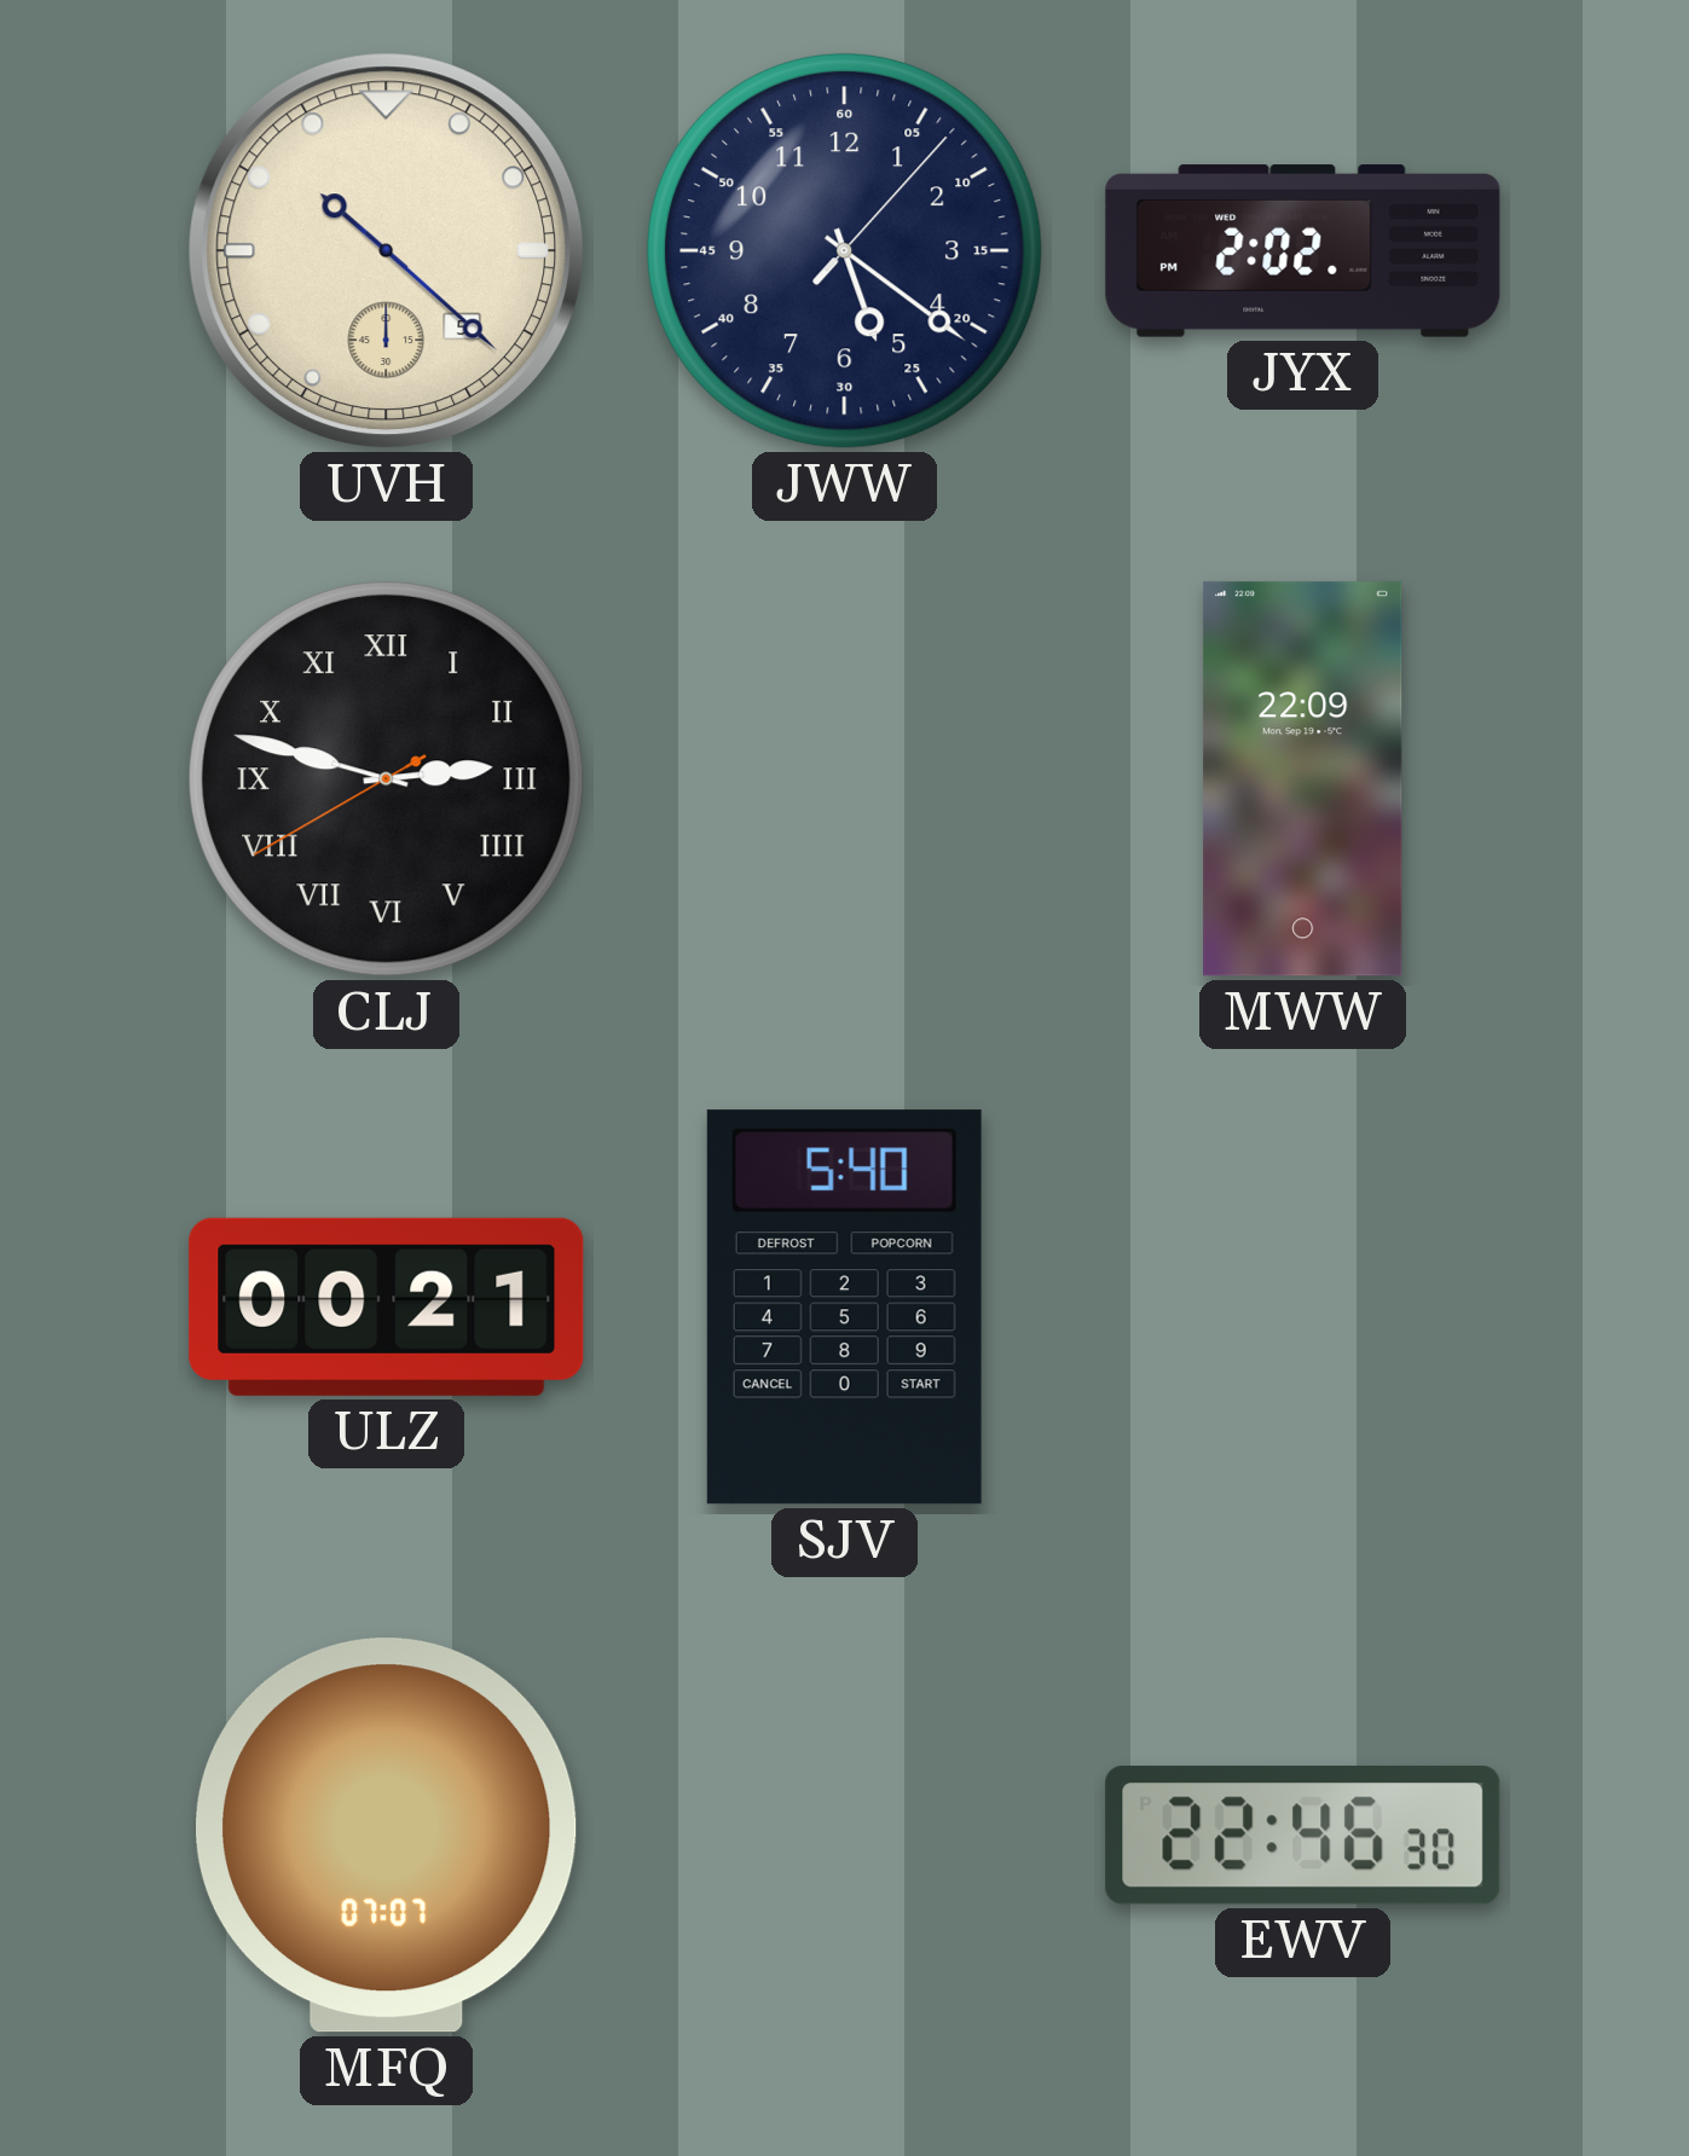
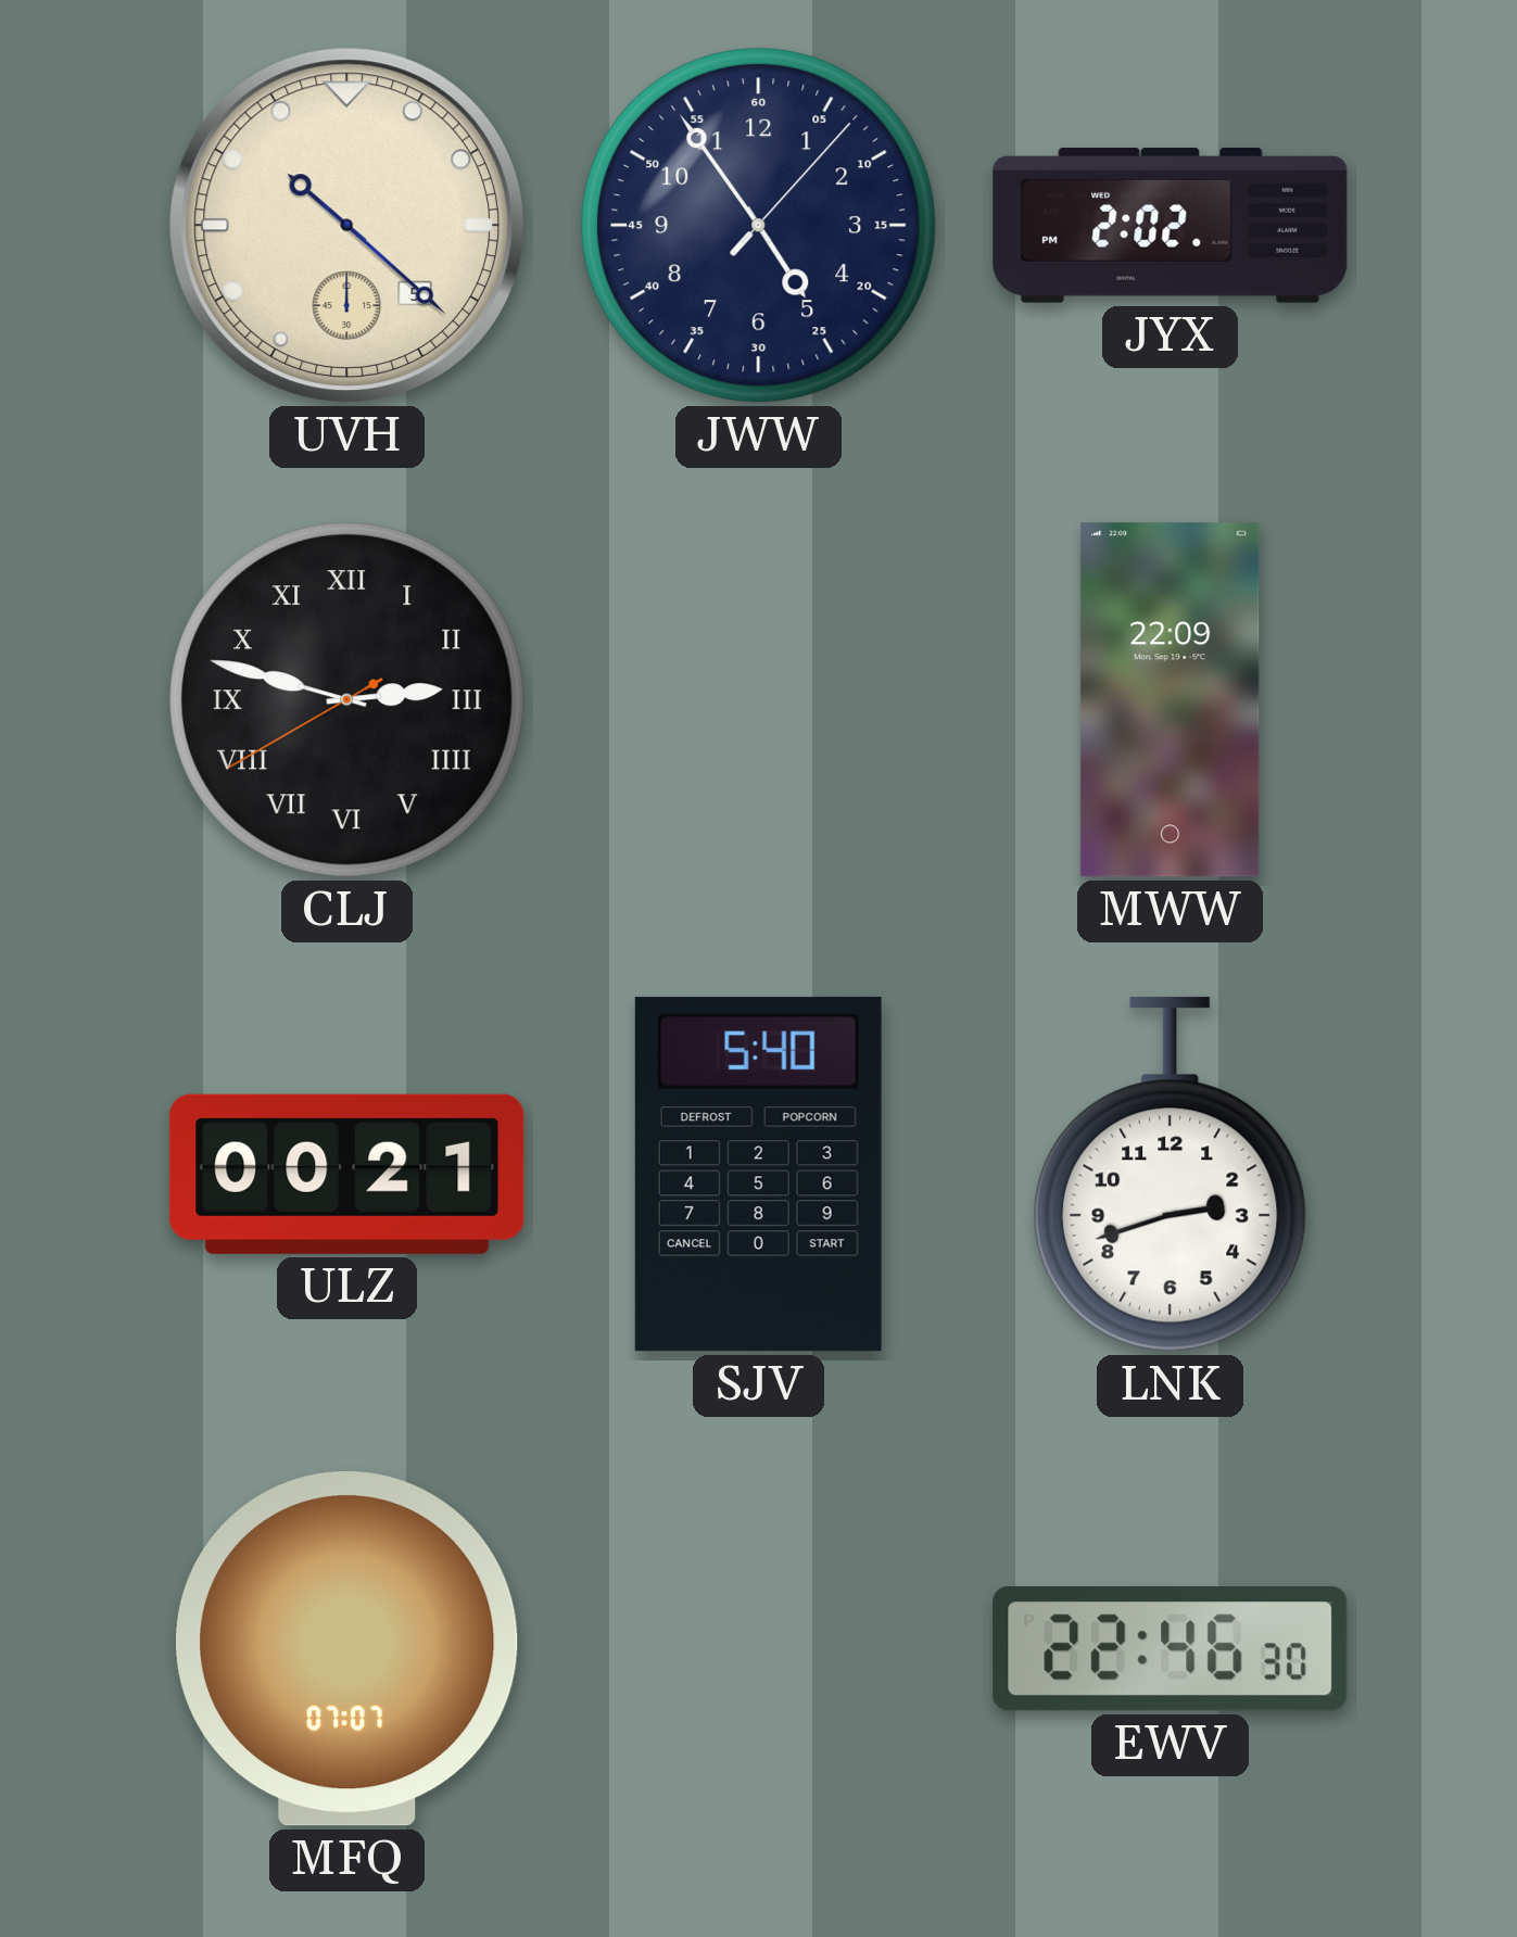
JWW: 5:21 -> 4:54
LNK: none -> 2:42
